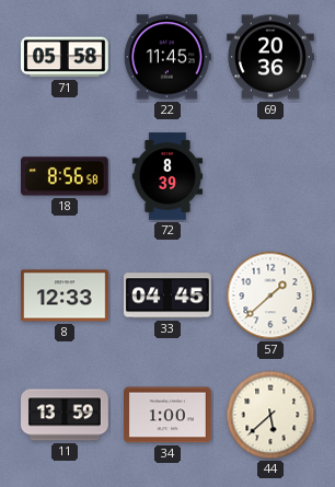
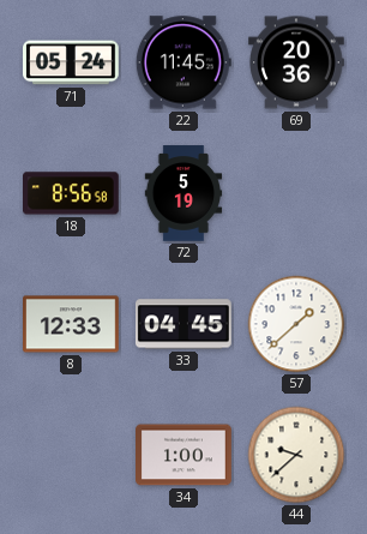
71: 05:58 -> 05:24
72: 8:39 -> 5:19
11: 13:59 -> none
44: 5:38 -> 9:38
